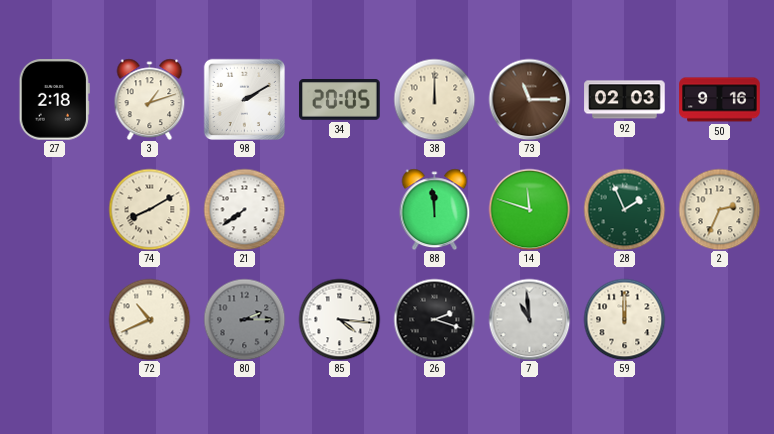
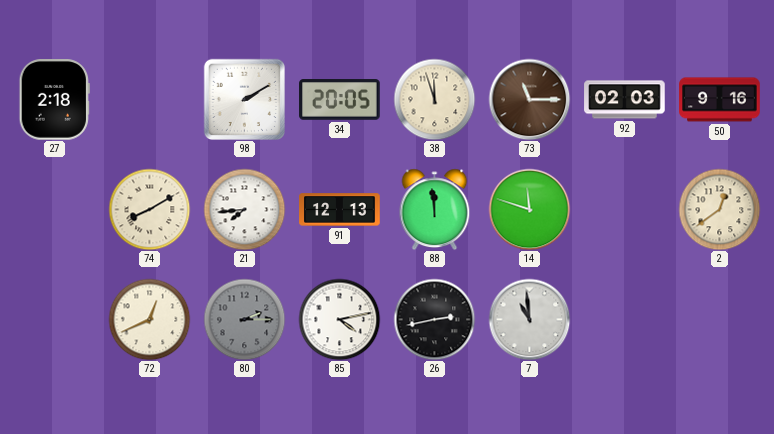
3: 1:12 -> none
38: 12:00 -> 11:57
21: 7:39 -> 7:44
91: none -> 12:13
28: 1:56 -> none
2: 2:34 -> 12:39
72: 10:41 -> 12:41
85: 4:16 -> 4:13
26: 2:18 -> 2:43
59: 12:00 -> none
